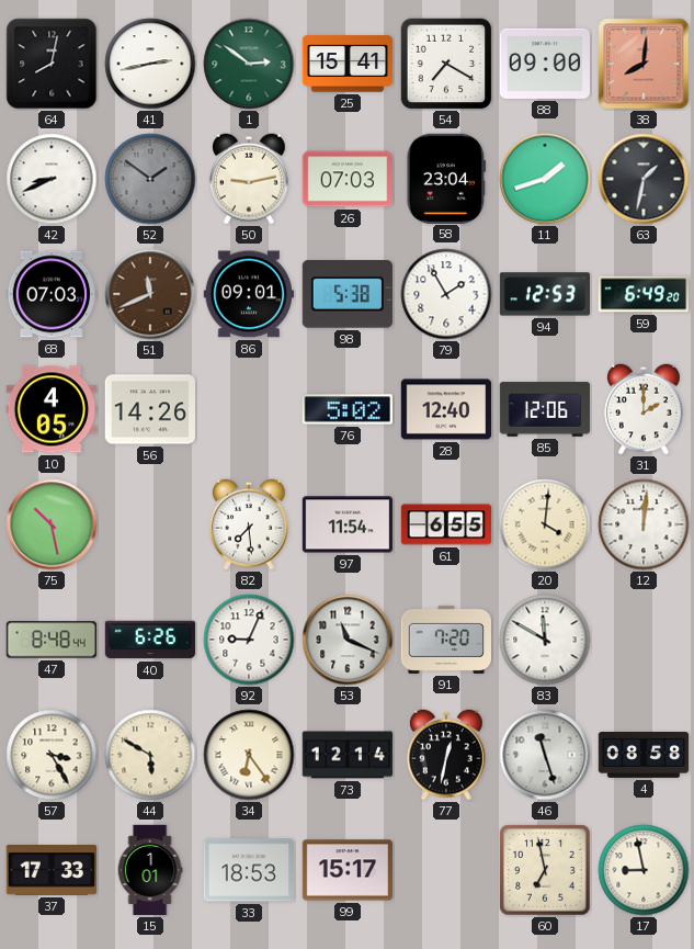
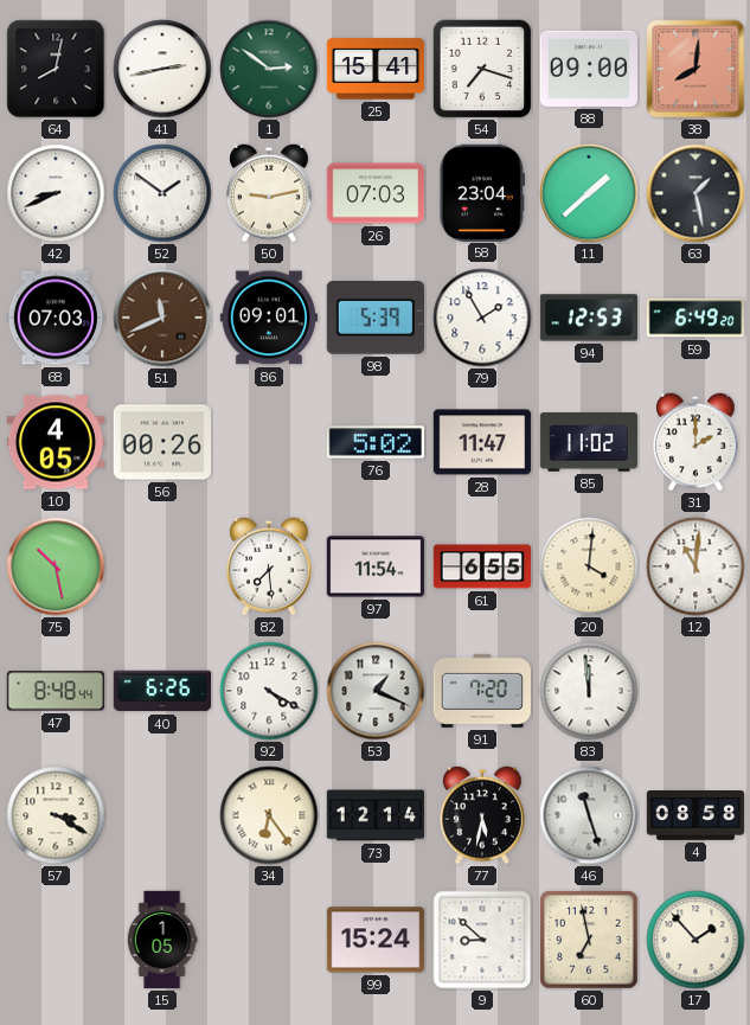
54: 7:20 -> 7:18
52 dial: grey -> white
11: 1:42 -> 1:38
63: 1:32 -> 1:28
98: 5:38 -> 5:39
56: 14:26 -> 00:26
28: 12:40 -> 11:47
85: 12:06 -> 11:02
12: 12:01 -> 11:01
92: 9:04 -> 4:20
53: 11:19 -> 1:19
83: 11:50 -> 11:59
57: 3:25 -> 3:20
44: 5:50 -> none
77: 12:32 -> 5:32
37: 17:33 -> none
15: 1:01 -> 1:05
33: 18:53 -> none
99: 15:17 -> 15:24
9: none -> 8:52
17: 8:58 -> 1:53
